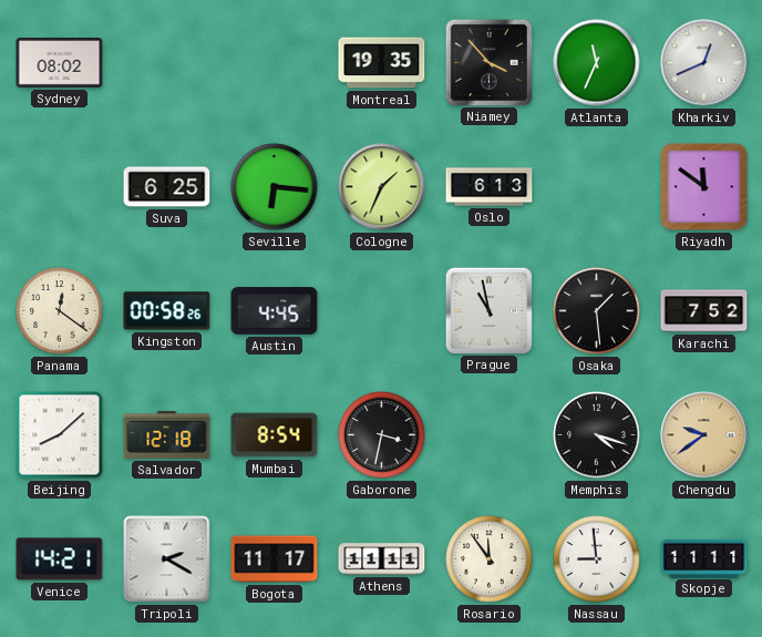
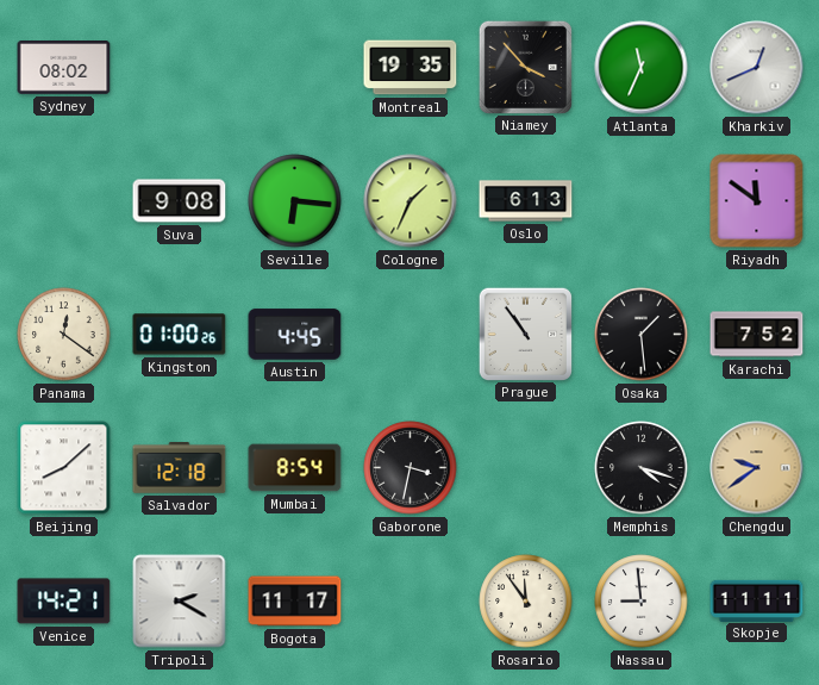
Suva: 6:25 -> 9:08
Kingston: 00:58 -> 01:00
Prague: 10:58 -> 10:54
Athens: 11:11 -> none
